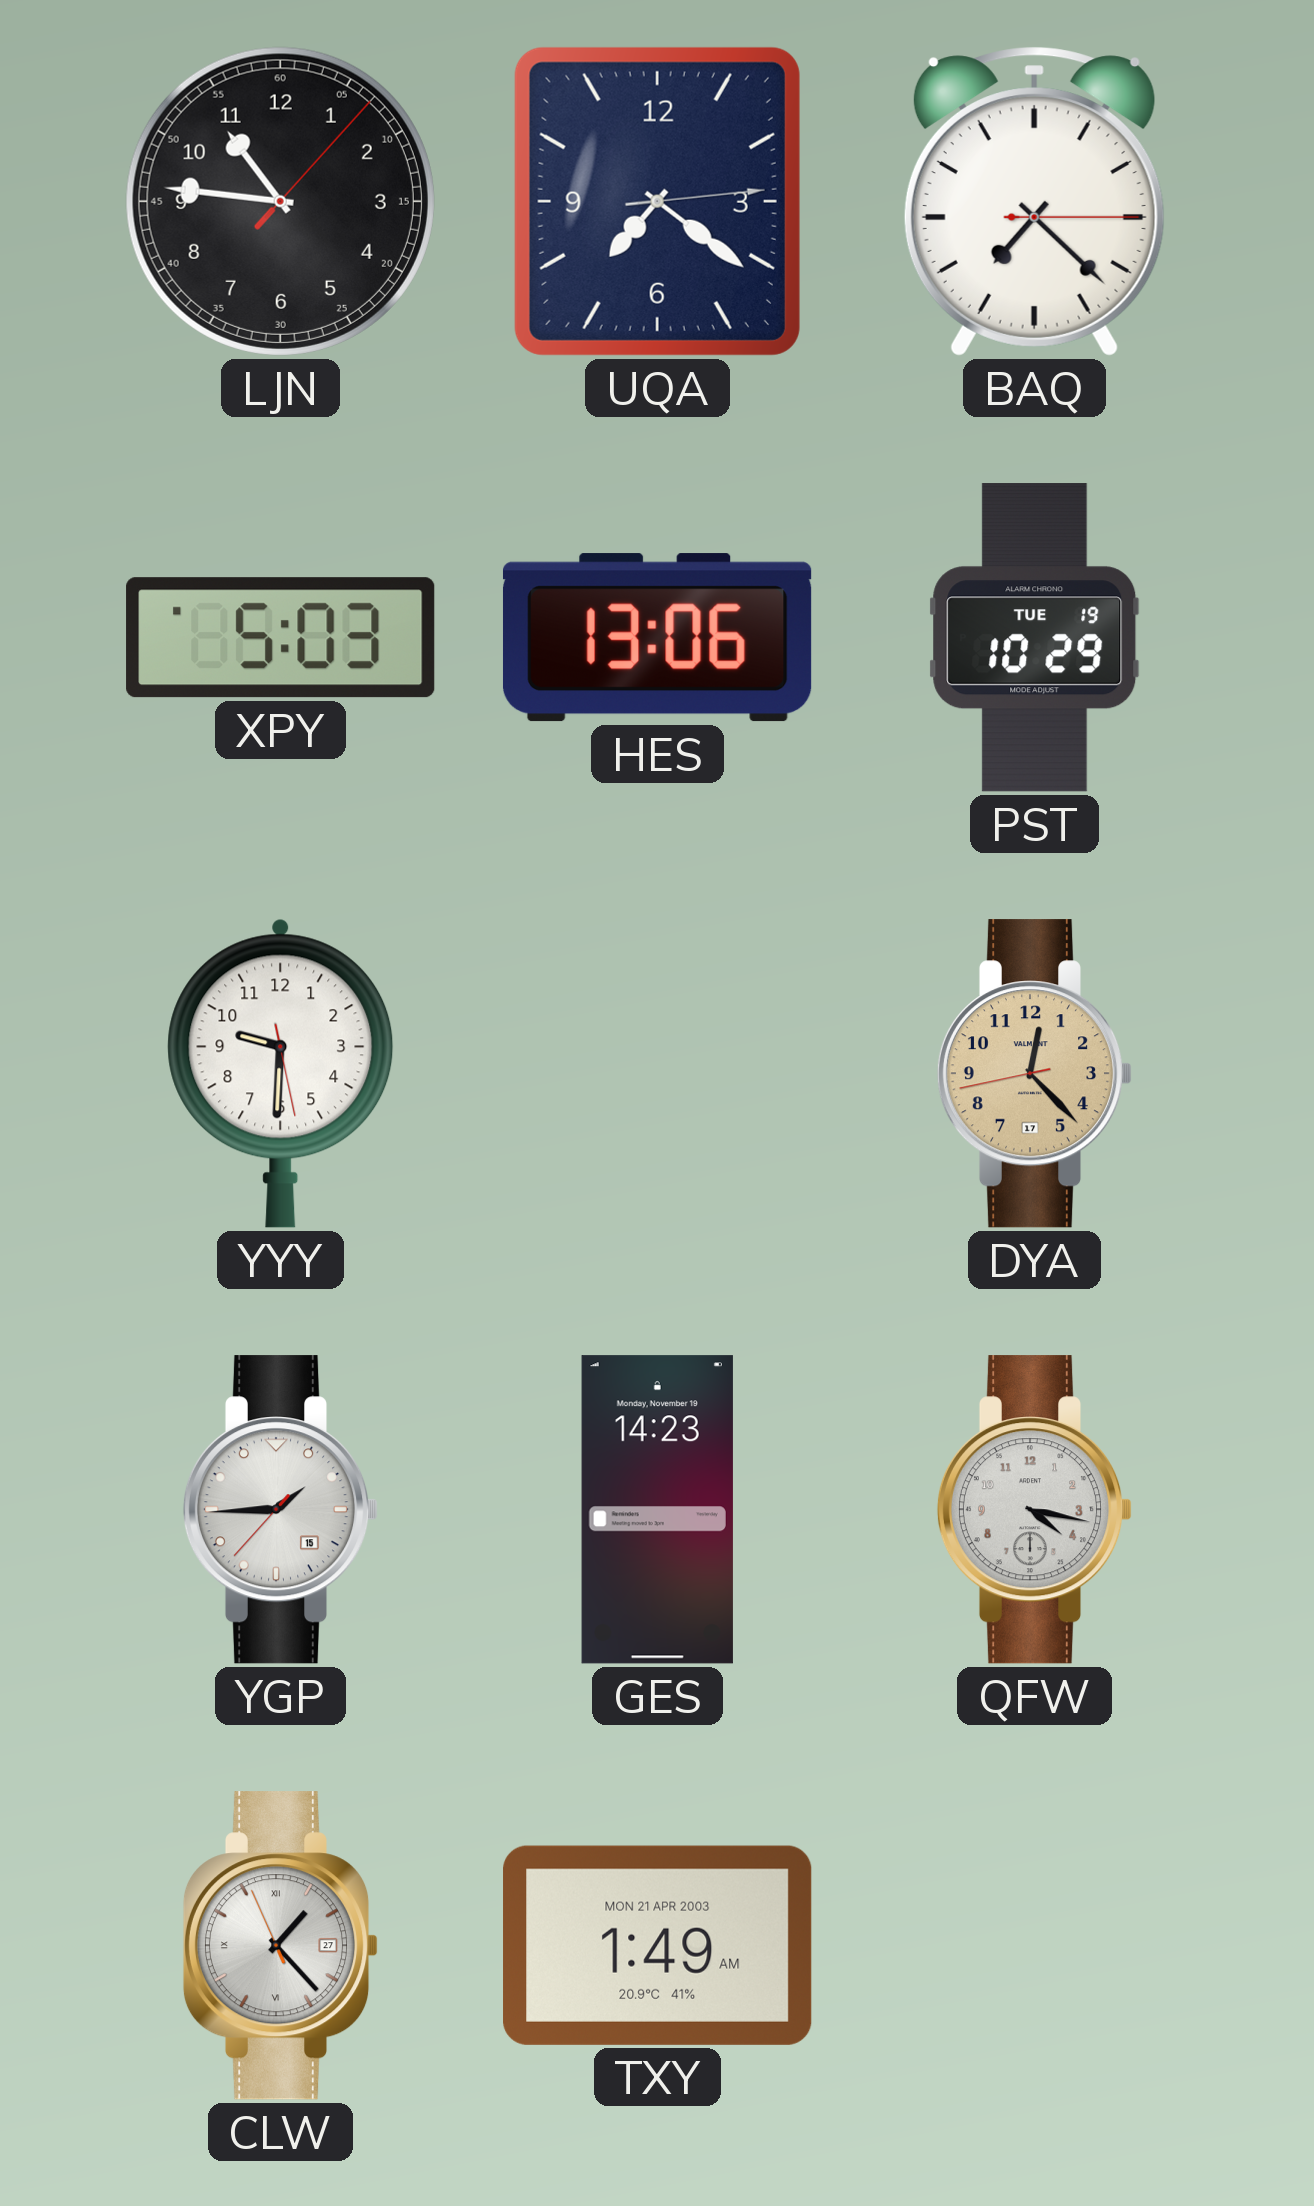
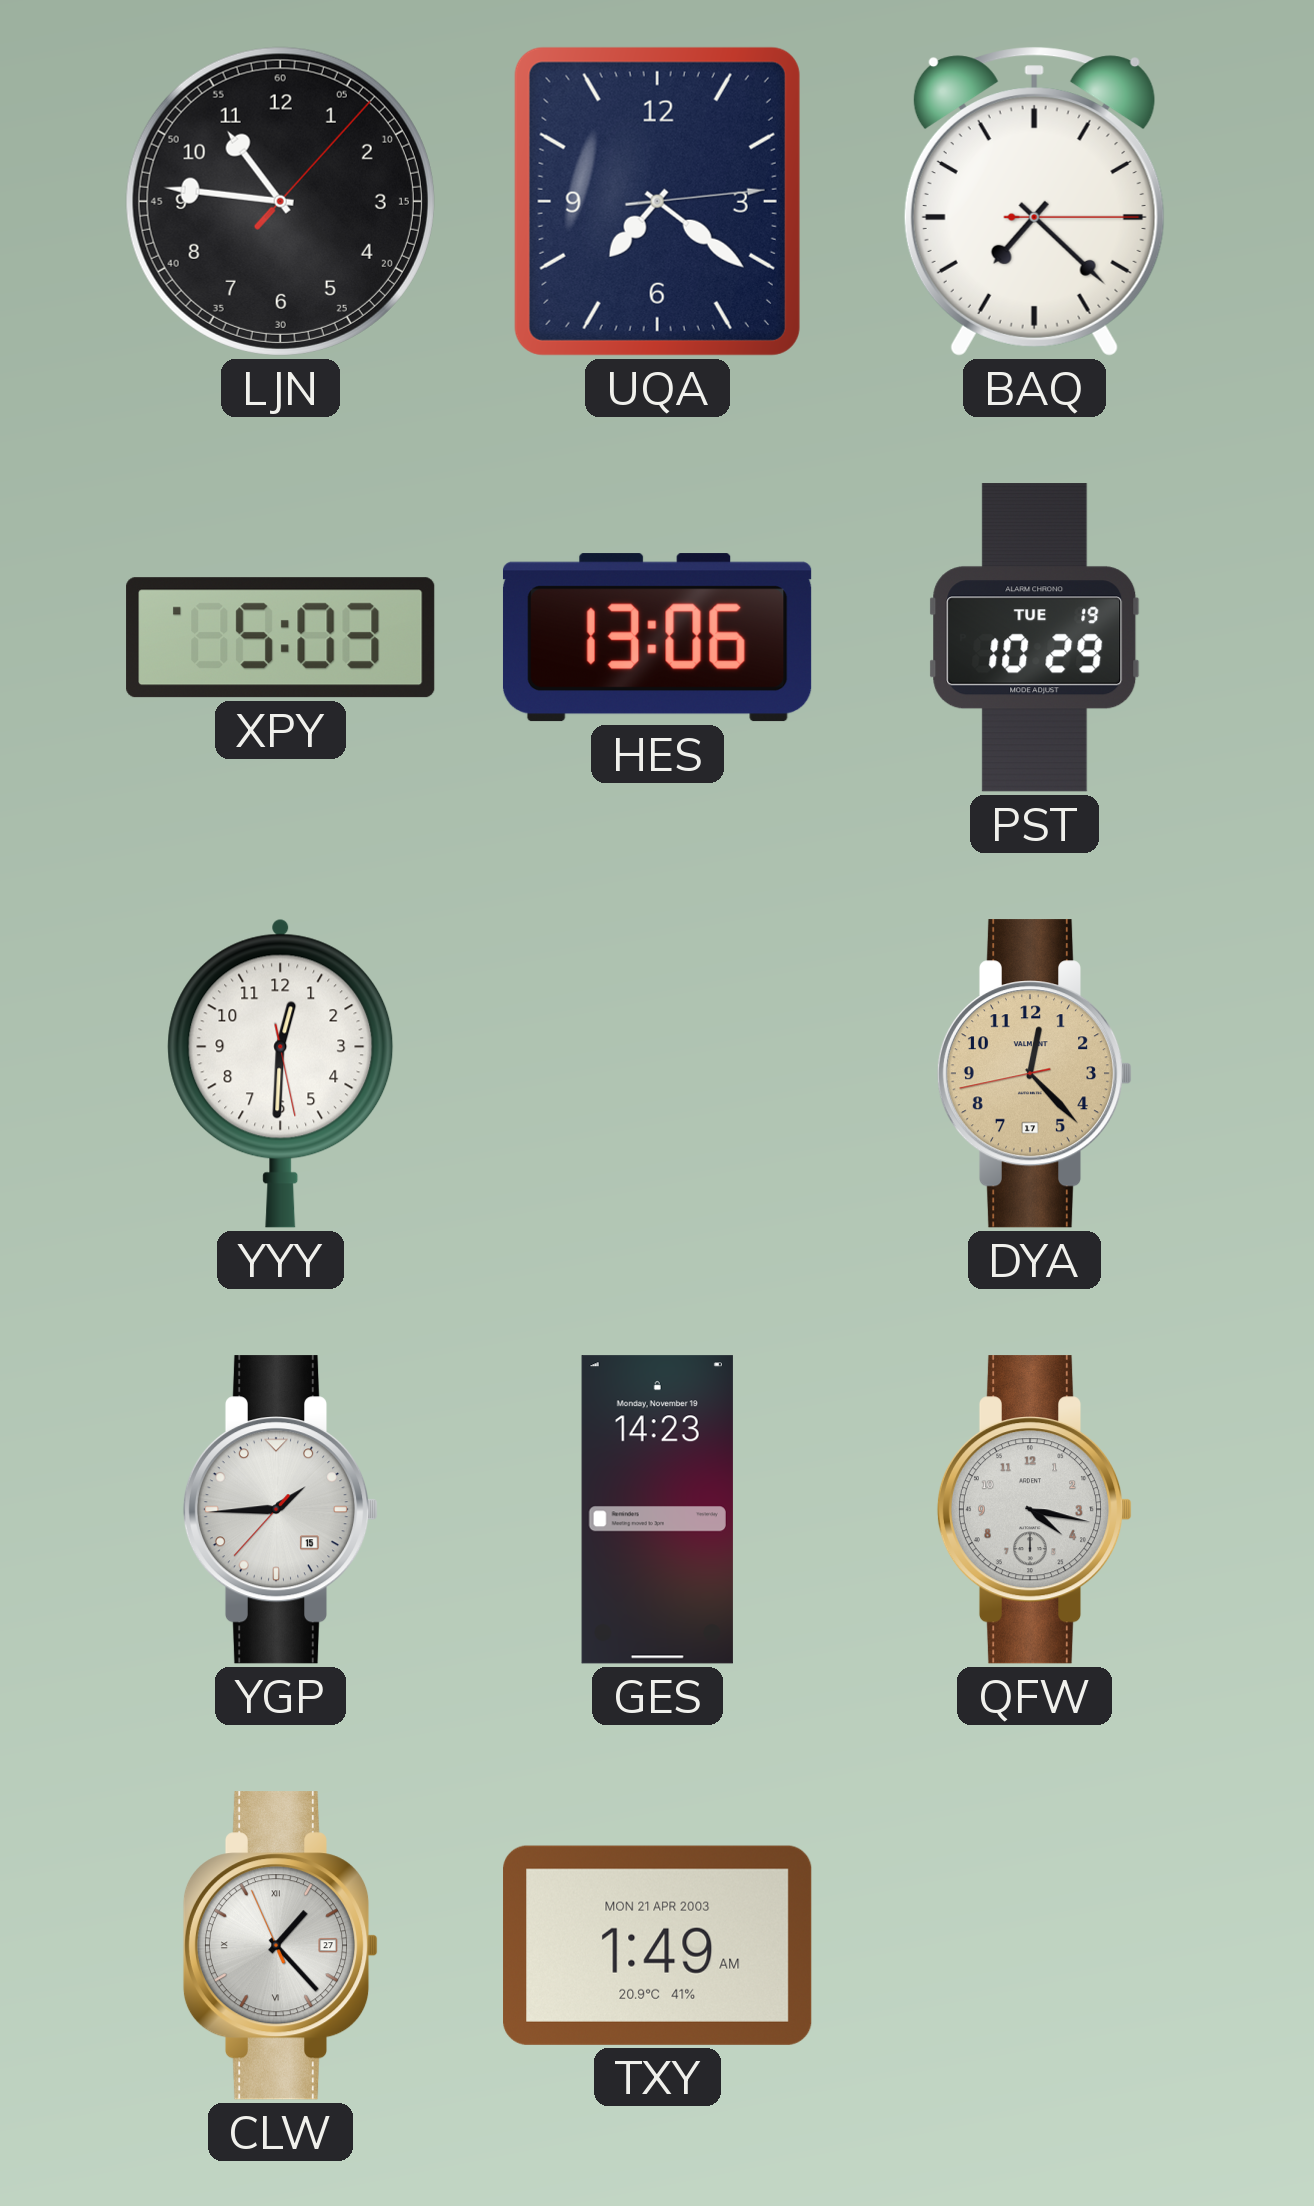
YYY: 9:30 -> 12:30
